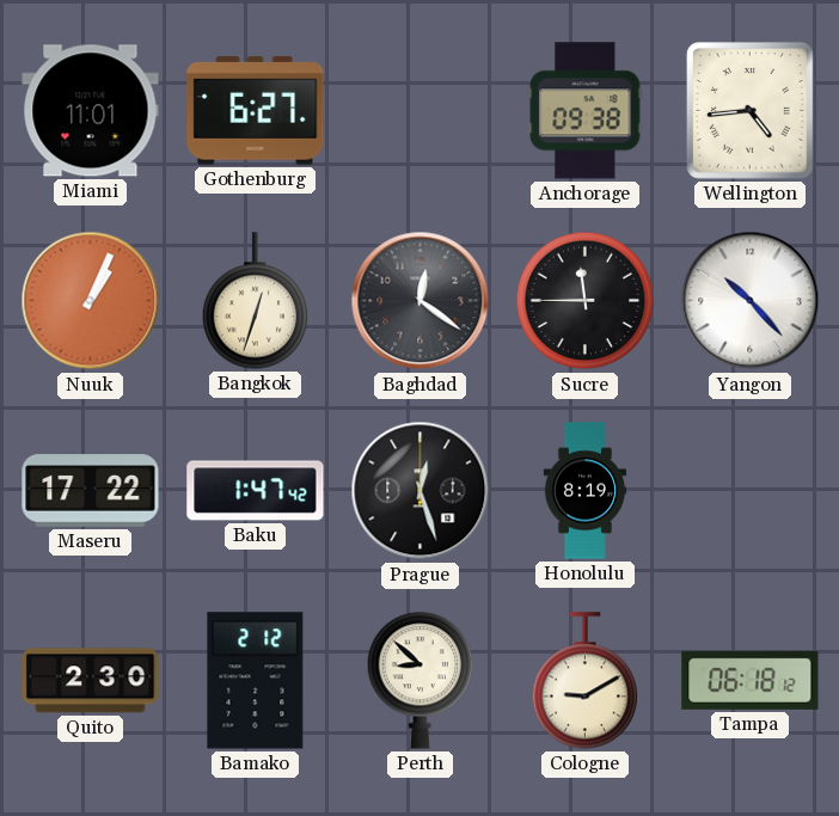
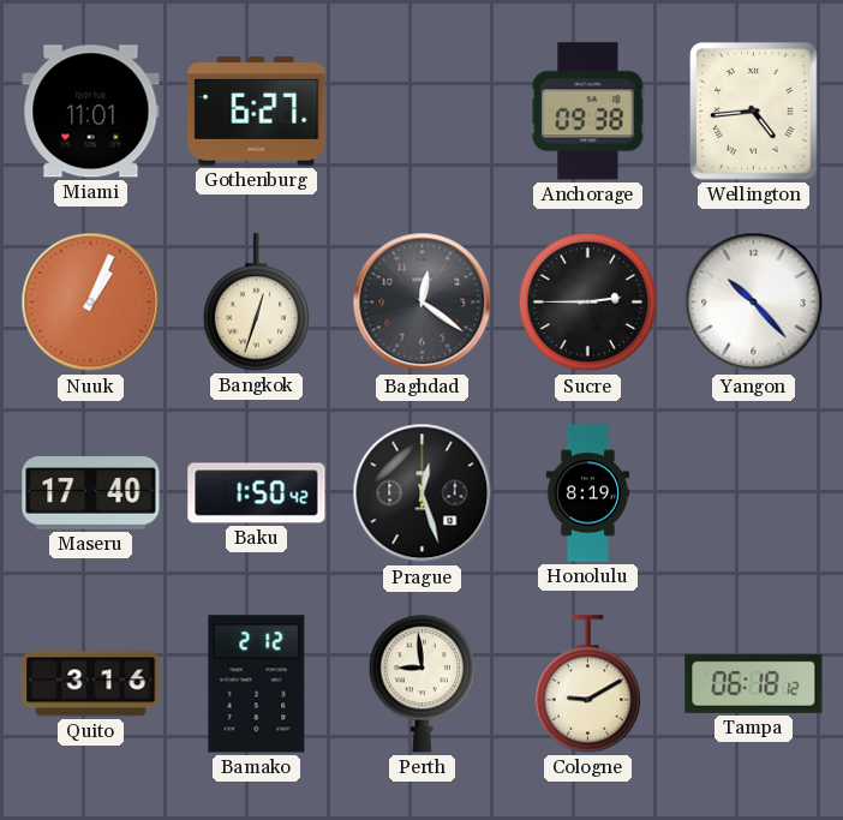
Sucre: 11:45 -> 2:45
Maseru: 17:22 -> 17:40
Baku: 1:47 -> 1:50
Quito: 2:30 -> 3:16
Perth: 8:52 -> 8:59
